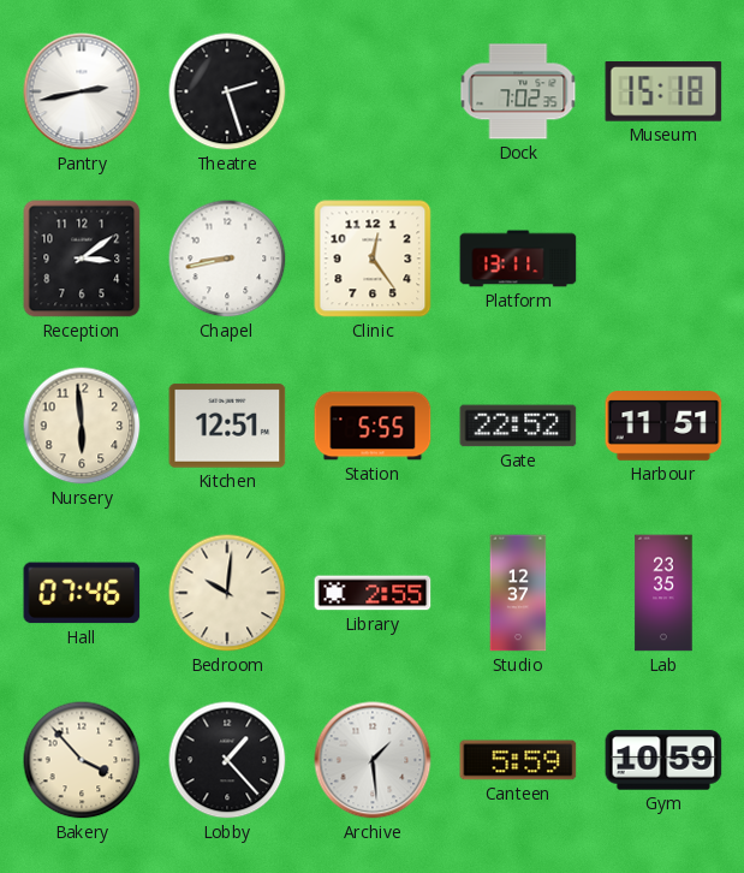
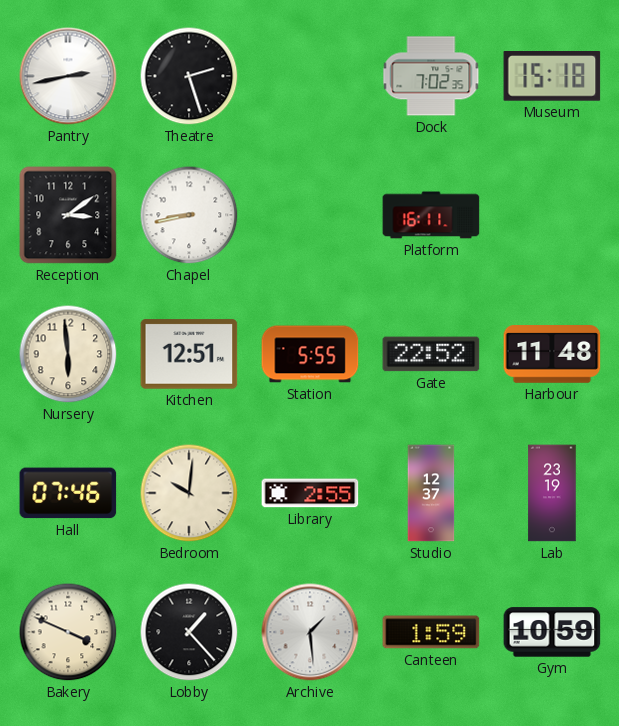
Clinic: 12:24 -> none
Platform: 13:11 -> 16:11
Harbour: 11:51 -> 11:48
Lab: 23:35 -> 23:19
Bakery: 3:53 -> 3:49
Canteen: 5:59 -> 1:59
